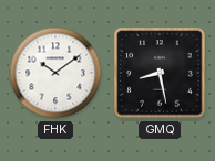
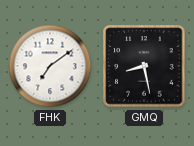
FHK: 10:09 -> 7:09
